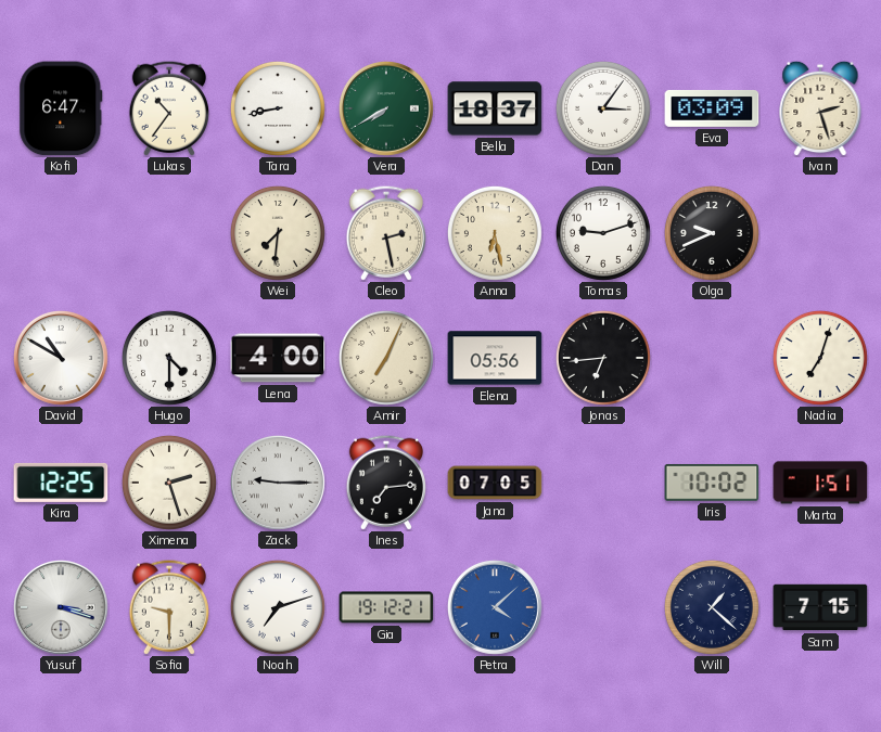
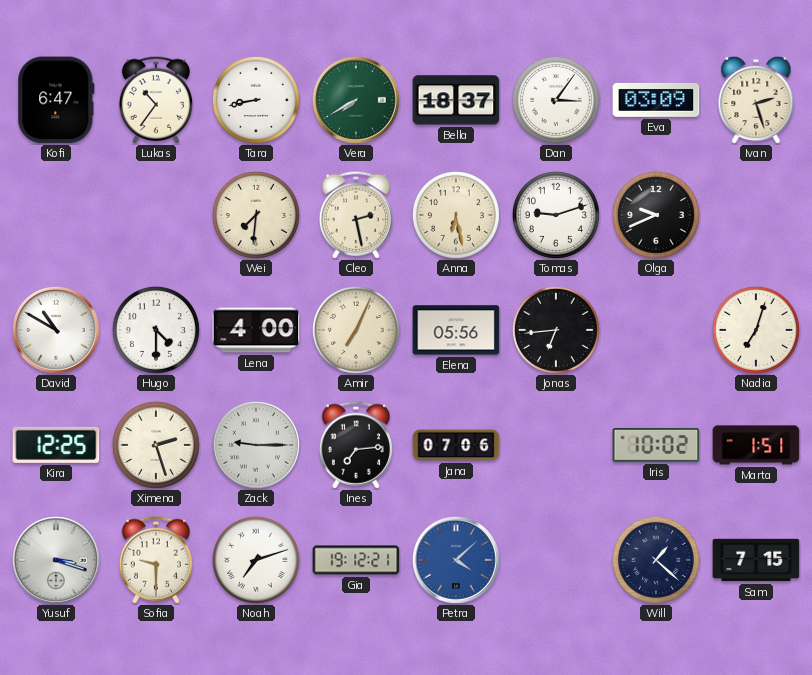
Jana: 07:05 -> 07:06
